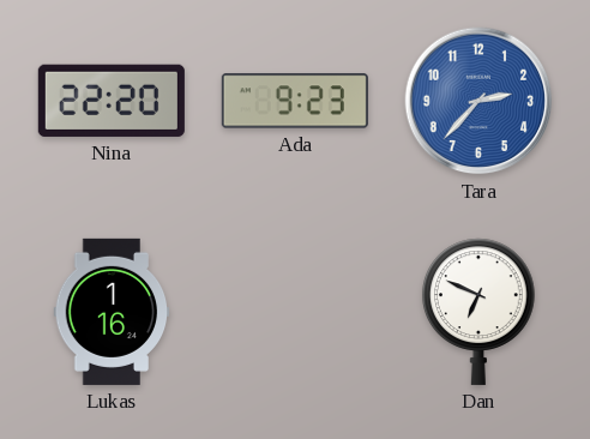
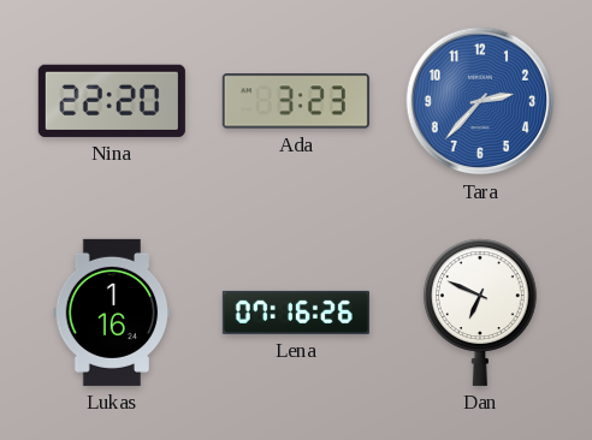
Ada: 9:23 -> 3:23
Lena: none -> 07:16
